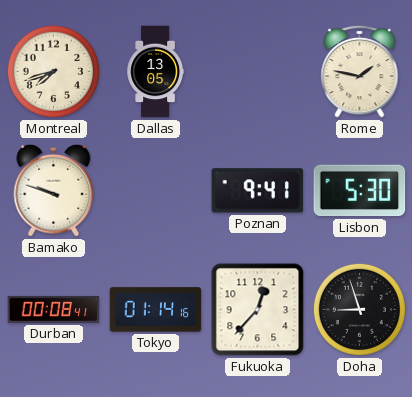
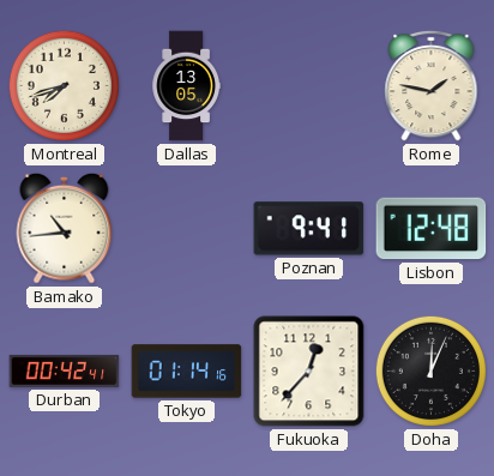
Bamako: 9:48 -> 10:44
Lisbon: 5:30 -> 12:48
Durban: 00:08 -> 00:42
Doha: 8:57 -> 12:04
